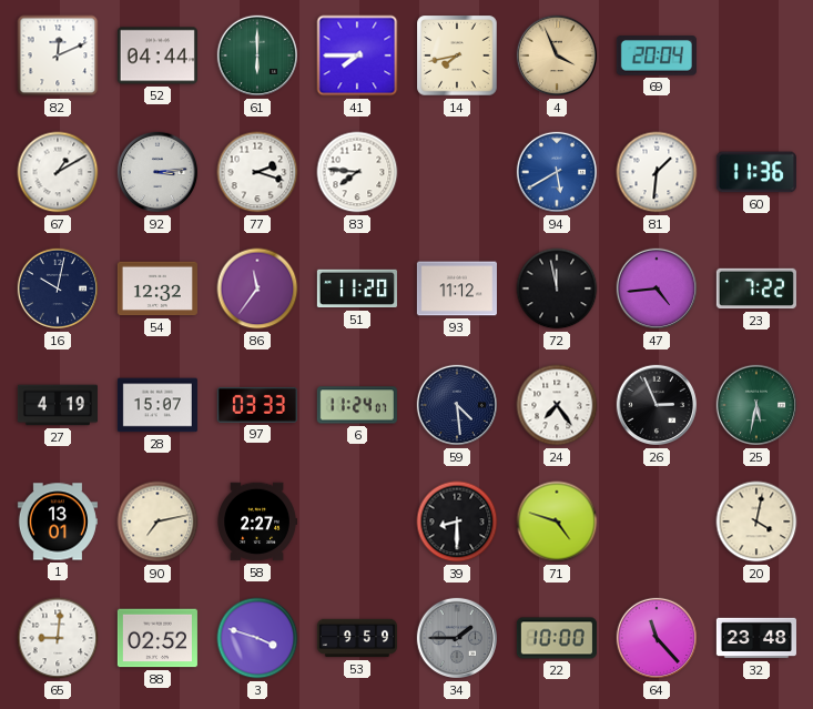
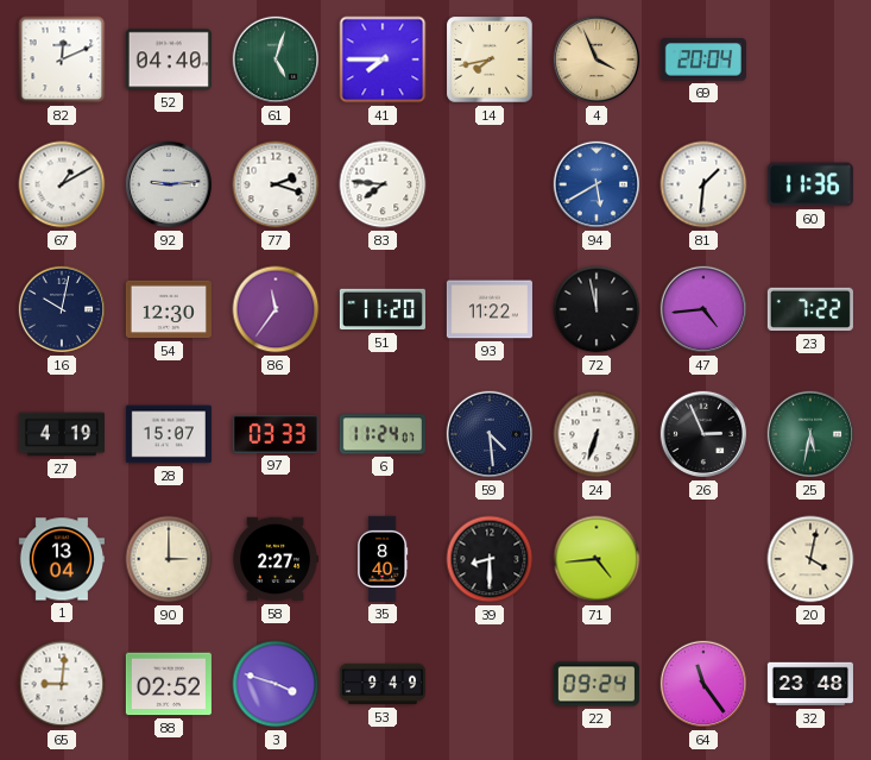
52: 04:44 -> 04:40
61: 6:00 -> 5:03
92: 3:14 -> 9:14
54: 12:32 -> 12:30
93: 11:12 -> 11:22
24: 7:24 -> 6:33
1: 13:01 -> 13:04
90: 7:13 -> 3:00
35: none -> 8:40
71: 4:48 -> 4:44
53: 9:59 -> 9:49
34: 1:45 -> none
22: 10:00 -> 09:24
64: 11:23 -> 11:24
